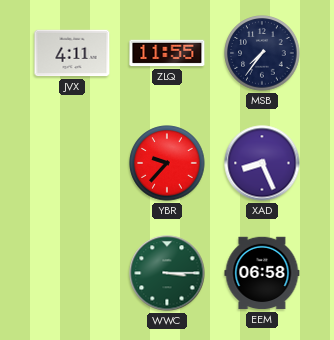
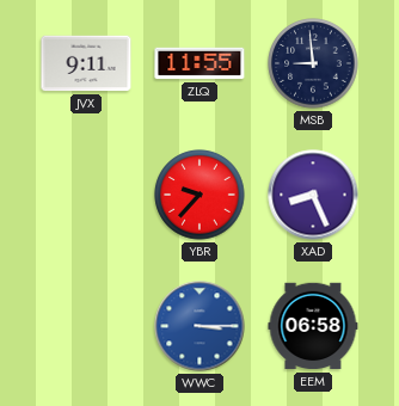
JVX: 4:11 -> 9:11
MSB: 7:36 -> 8:59
WWC dial: green -> blue
